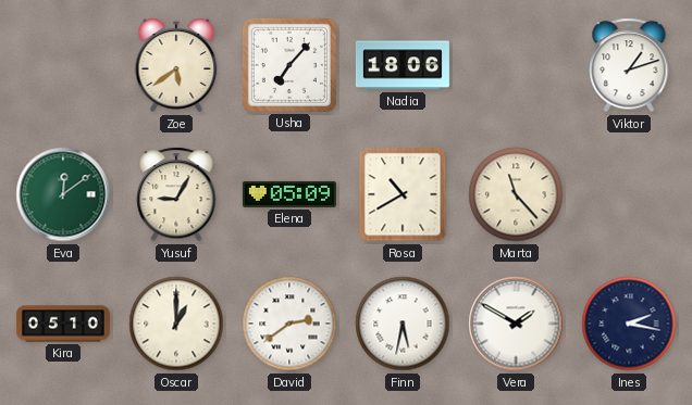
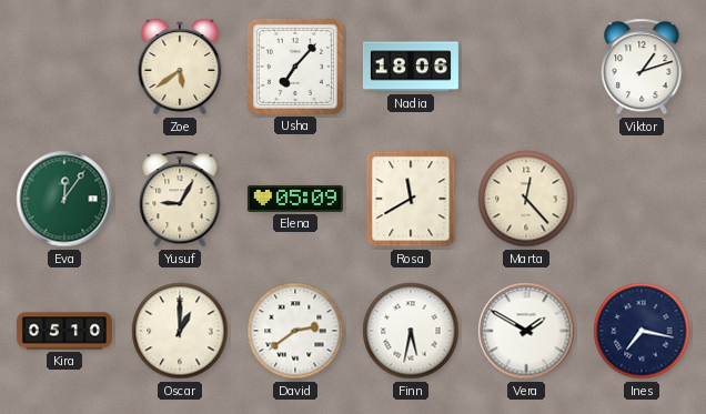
Eva: 12:09 -> 12:06
Rosa: 10:40 -> 11:40
Marta: 11:23 -> 12:23
Ines: 2:17 -> 7:17
